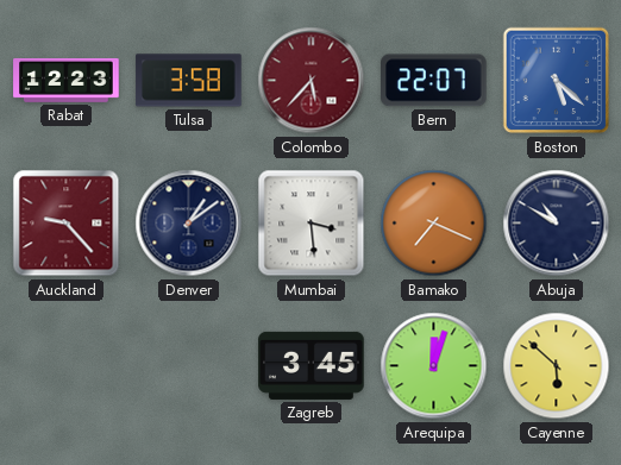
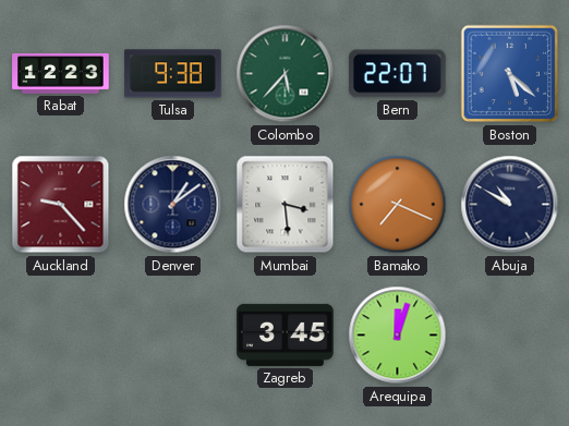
Tulsa: 3:58 -> 9:38
Colombo dial: burgundy -> green
Cayenne: 5:52 -> none
